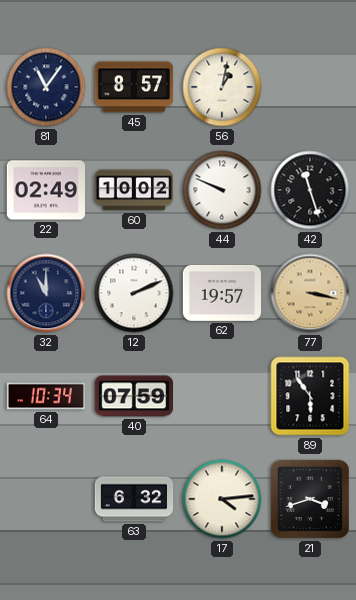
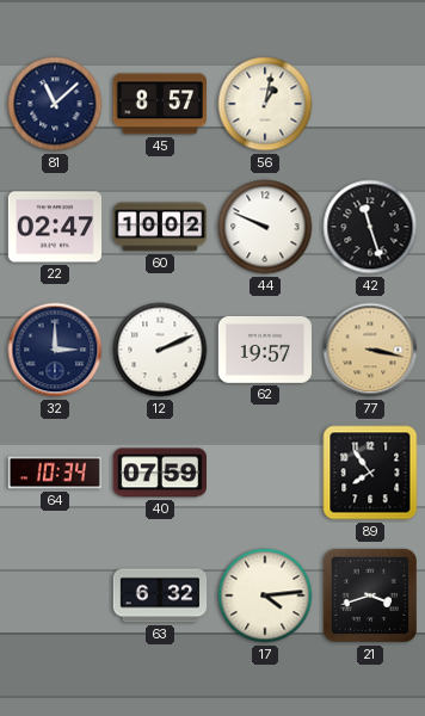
81: 11:06 -> 11:08
22: 02:49 -> 02:47
32: 11:00 -> 3:00
89: 5:54 -> 7:54
